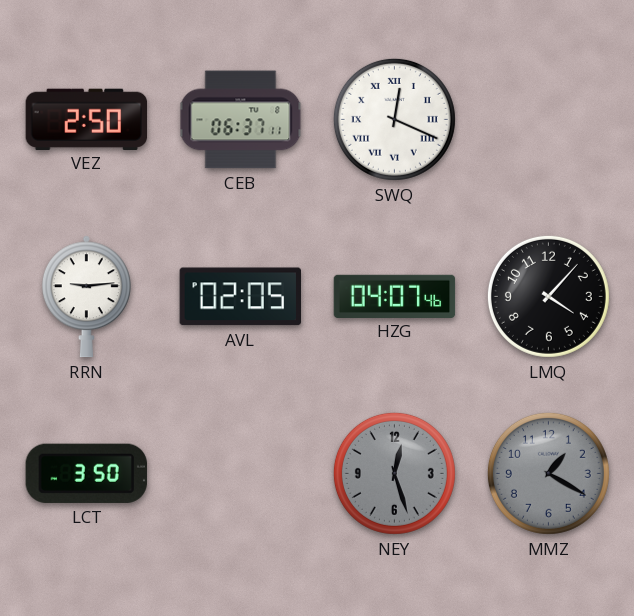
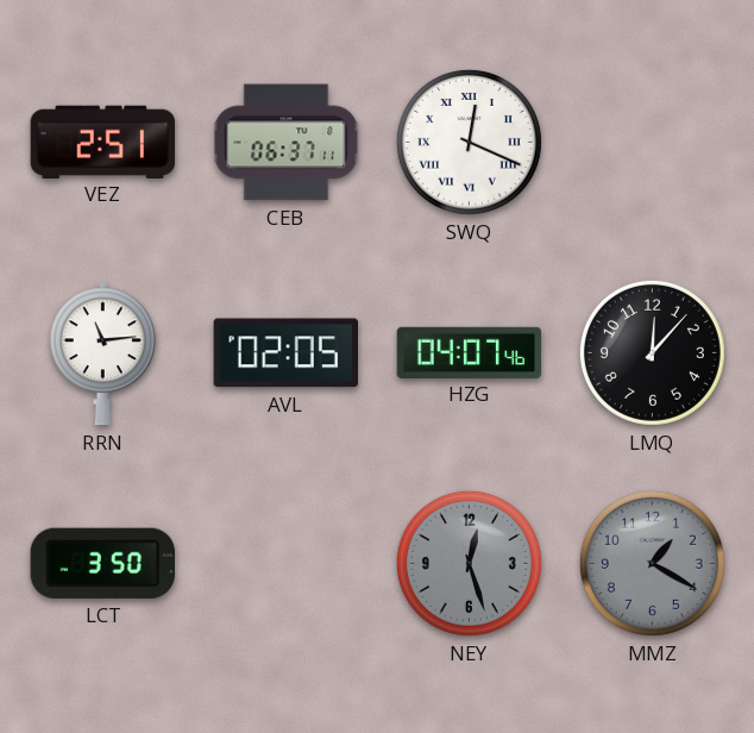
VEZ: 2:50 -> 2:51
RRN: 9:14 -> 11:14
LMQ: 4:07 -> 12:07
